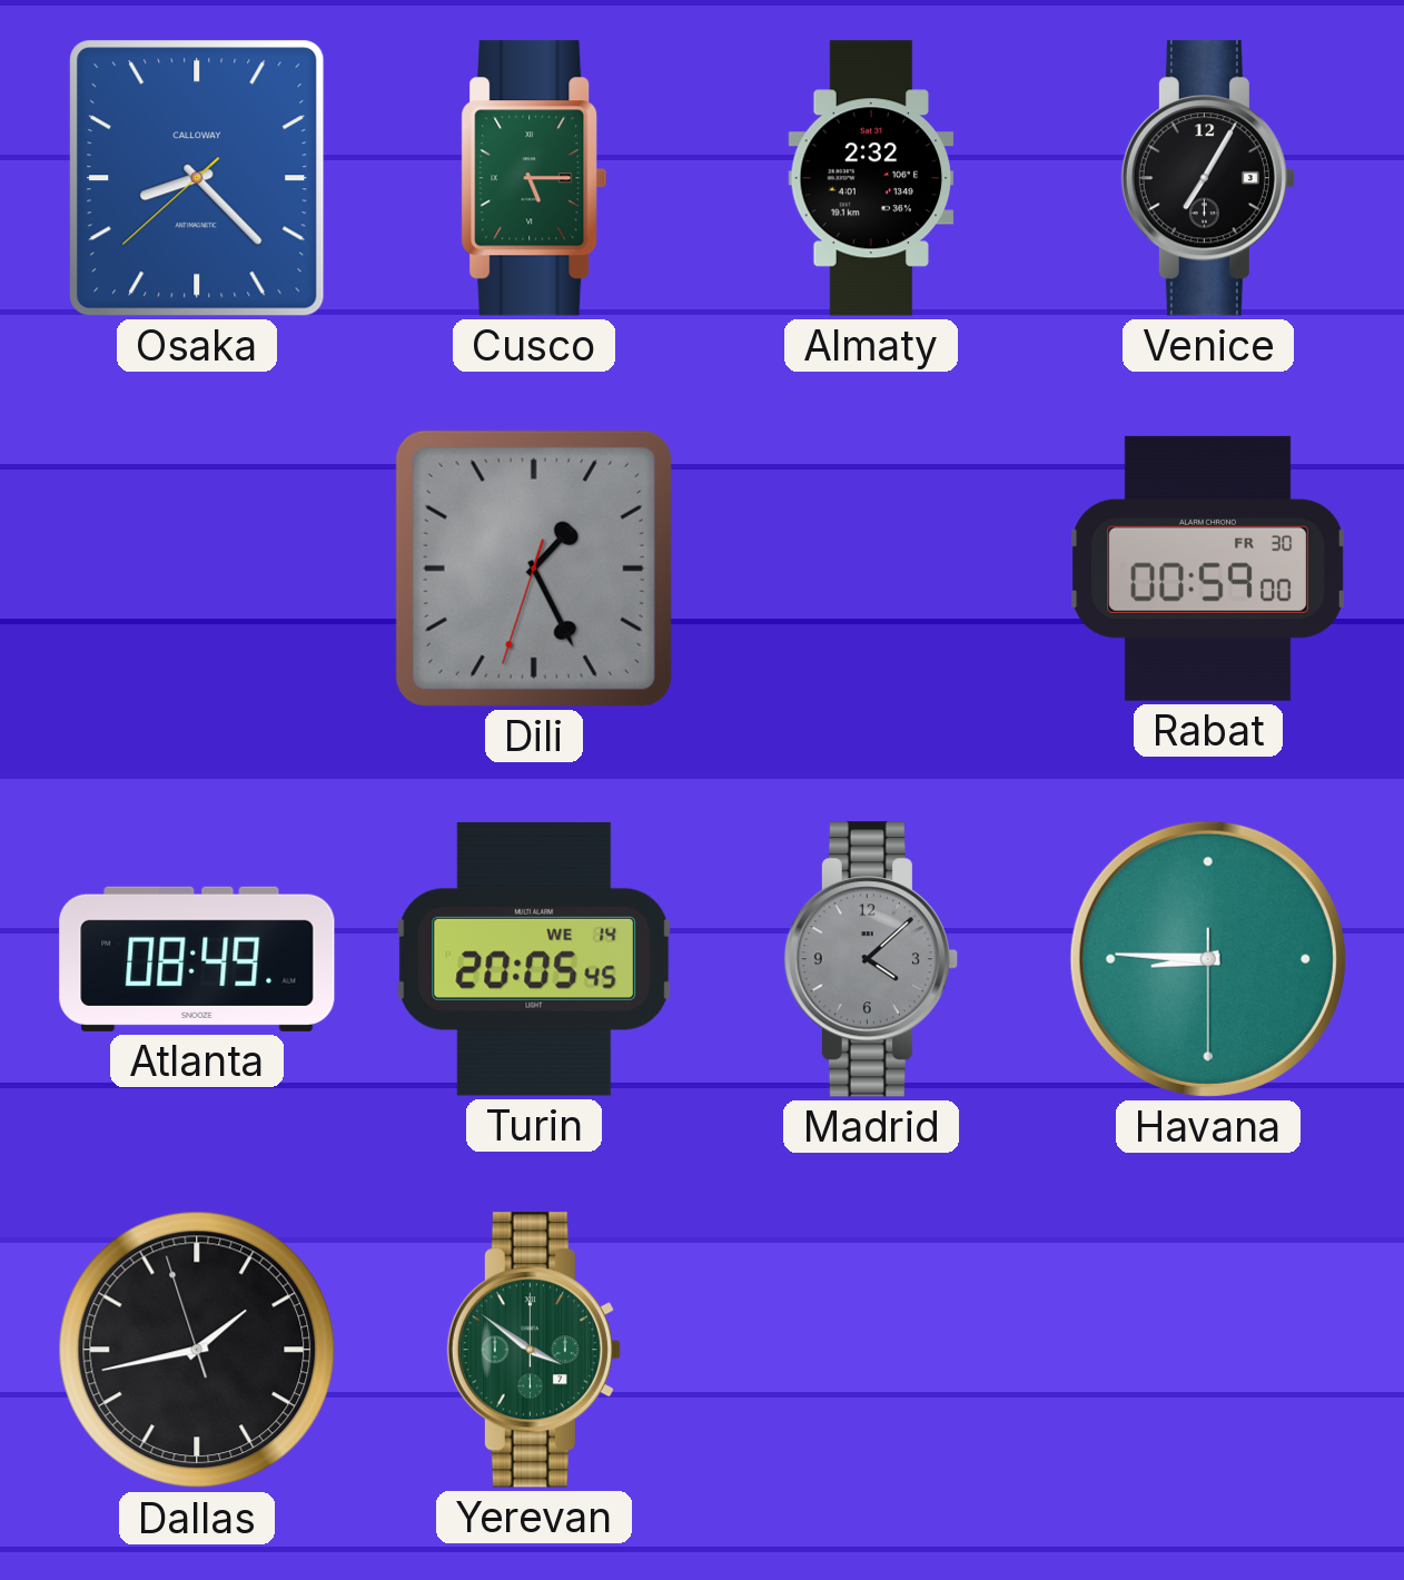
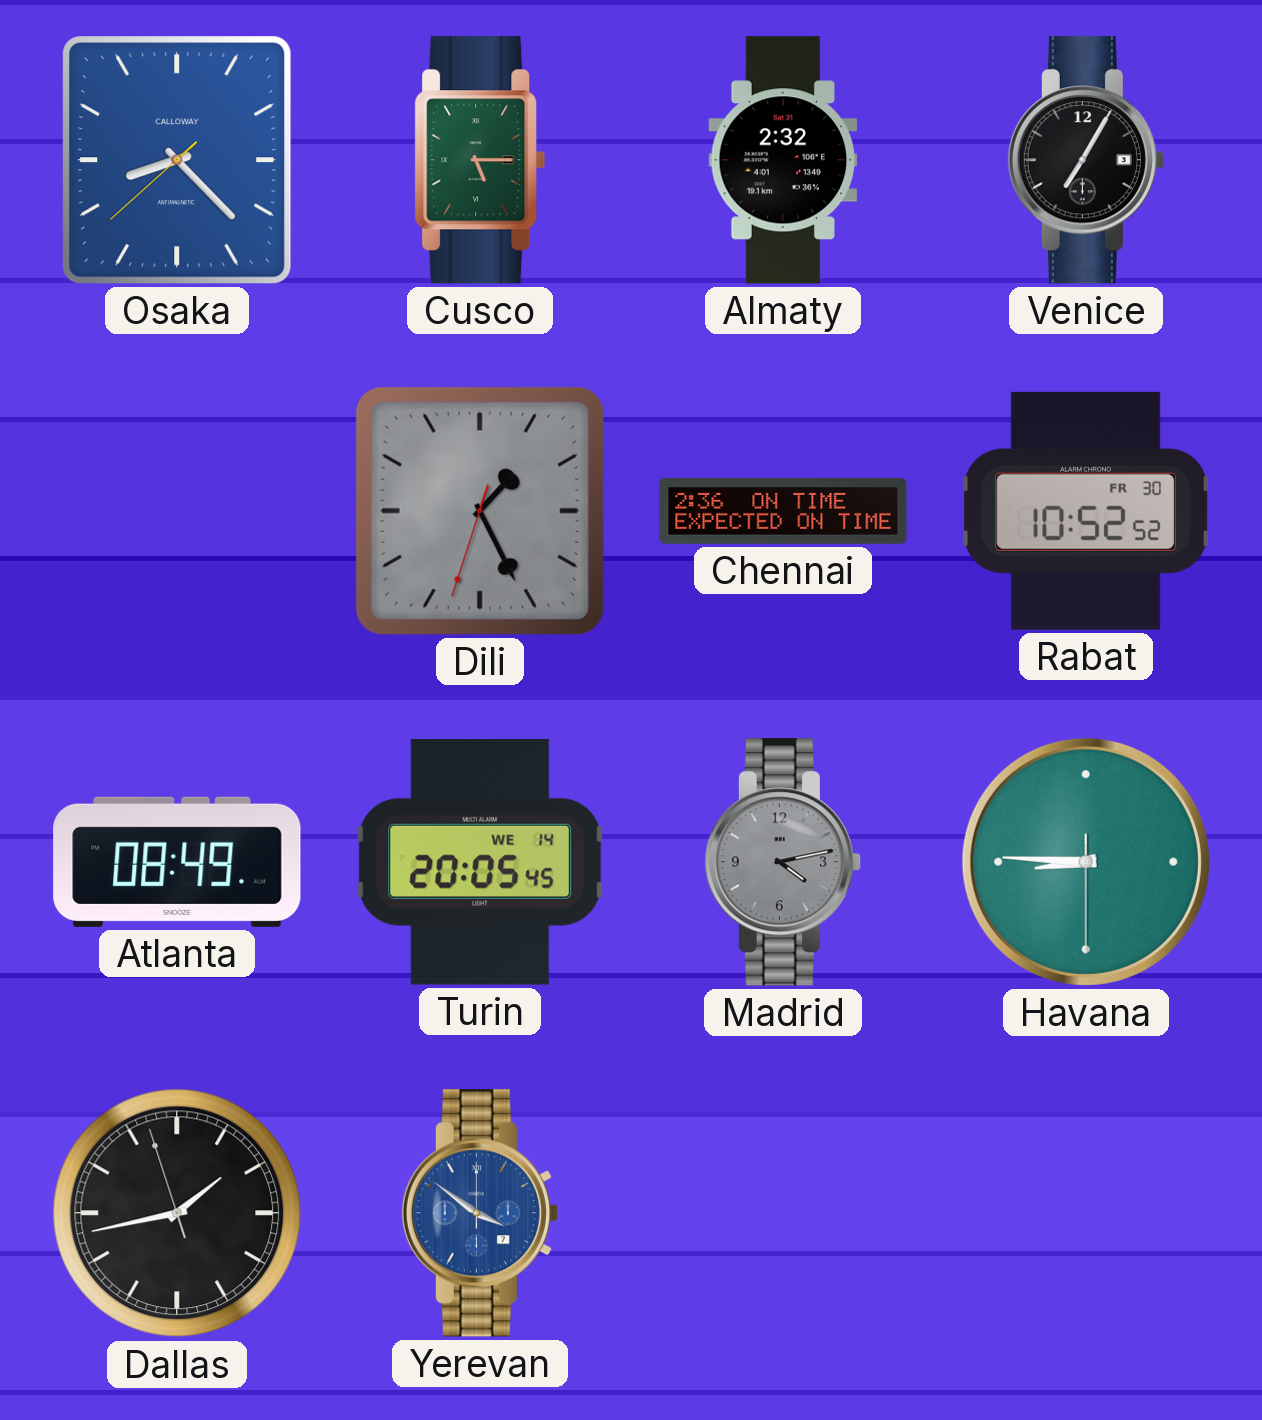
Chennai: none -> 2:36
Rabat: 00:59 -> 10:52
Madrid: 4:08 -> 4:13
Yerevan dial: green -> blue
